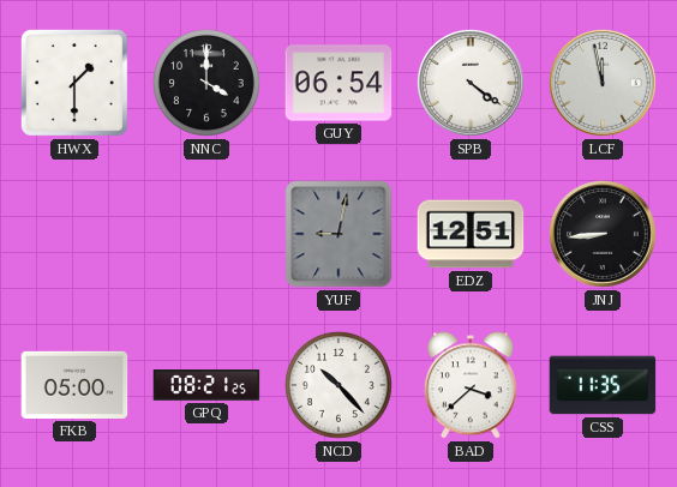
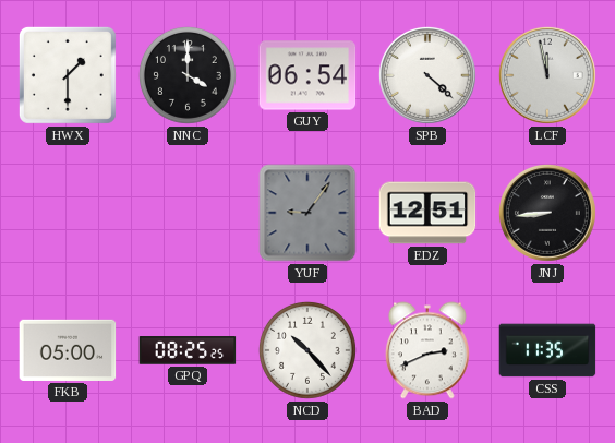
SPB: 4:21 -> 4:22
YUF: 9:02 -> 9:06
GPQ: 08:21 -> 08:25
BAD: 3:38 -> 2:41
